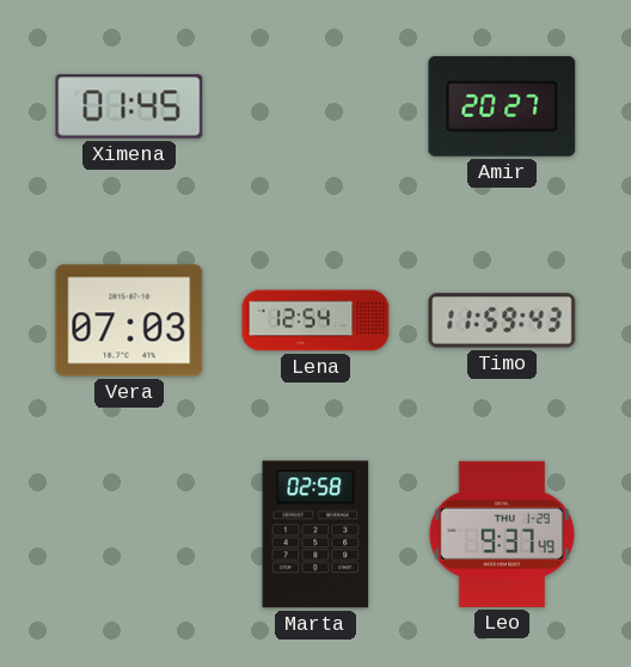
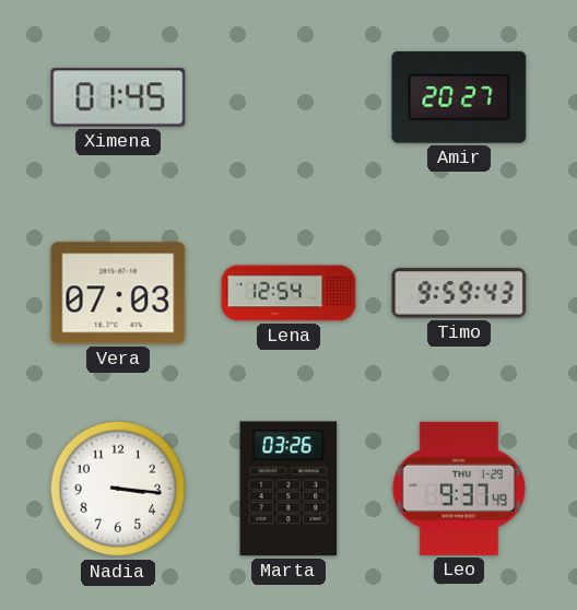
Timo: 11:59 -> 9:59
Nadia: none -> 3:16
Marta: 02:58 -> 03:26
